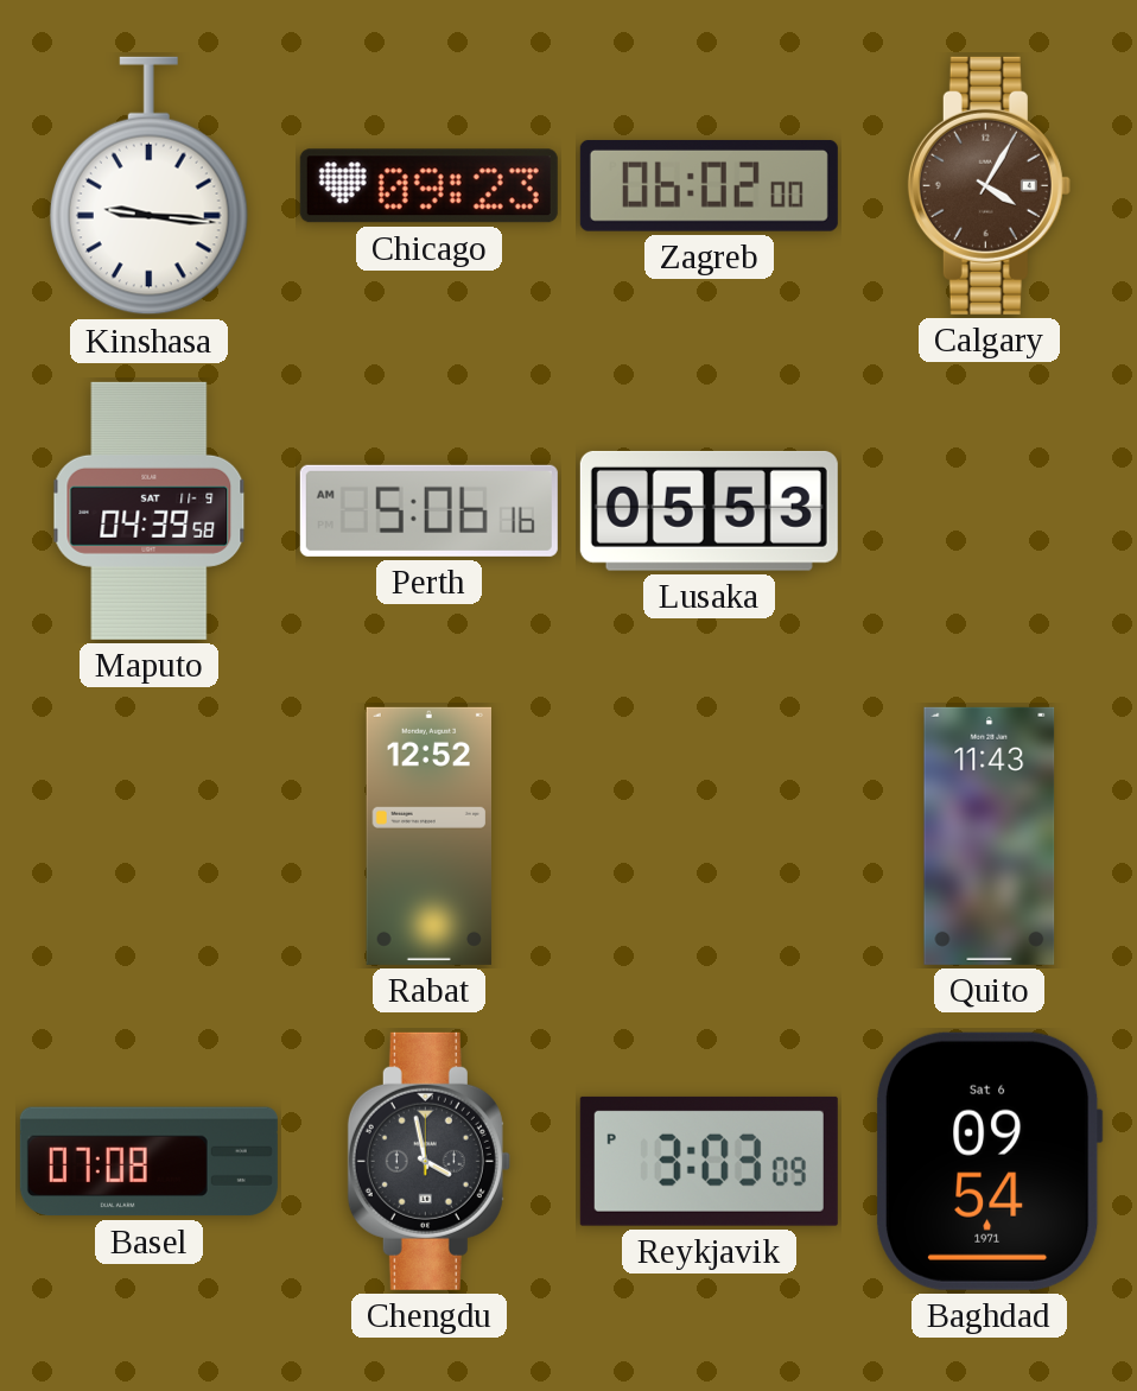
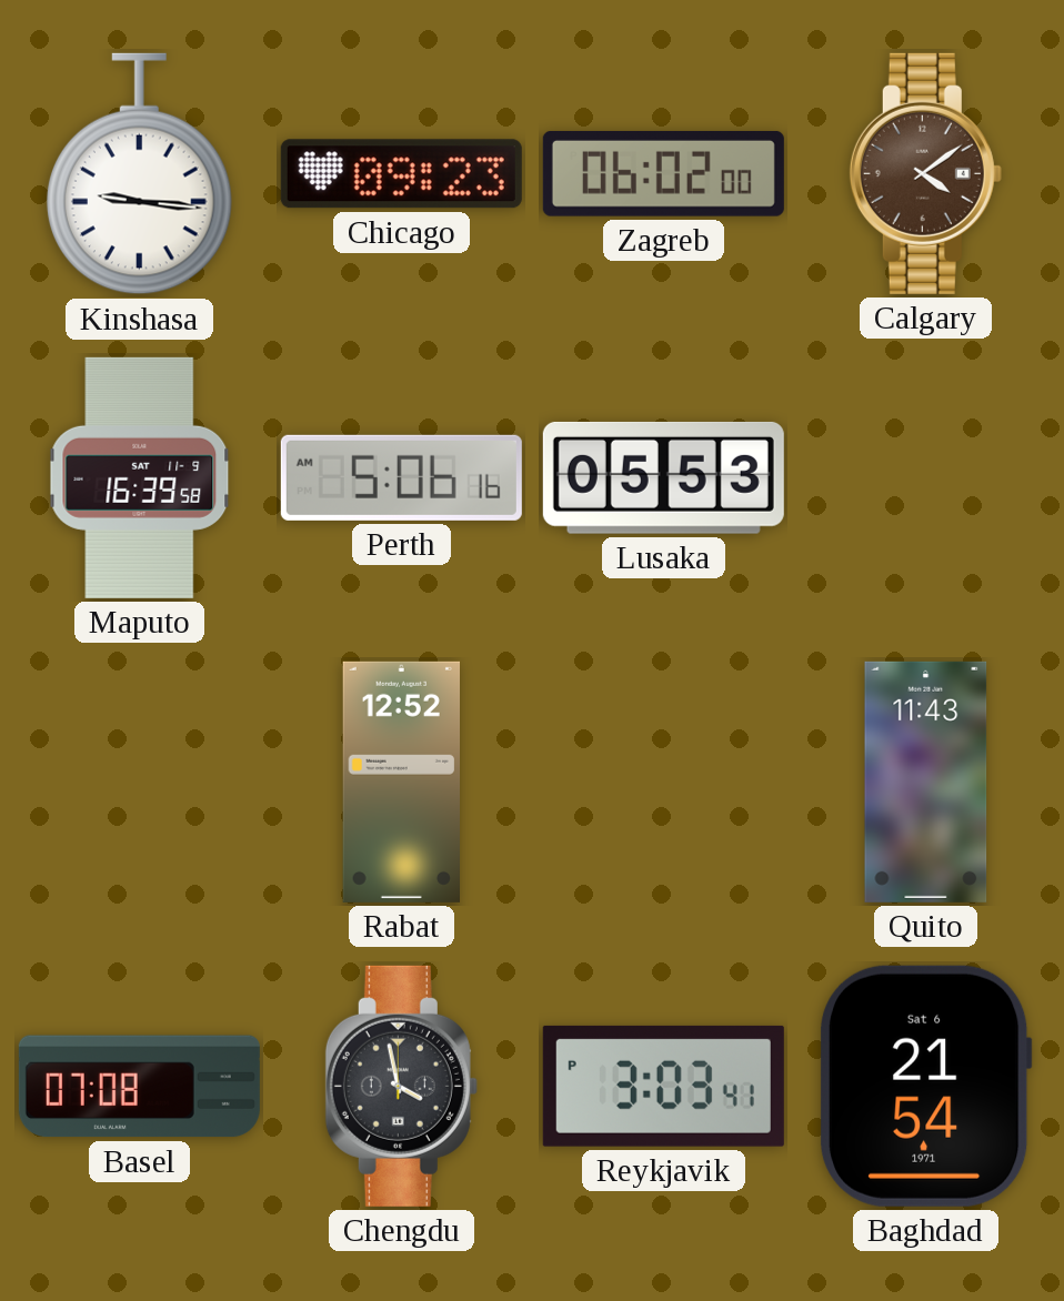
Calgary: 4:05 -> 4:09
Maputo: 04:39 -> 16:39
Reykjavik: 3:03:09 PM -> 3:03:41 PM
Baghdad: 09:54 -> 21:54
